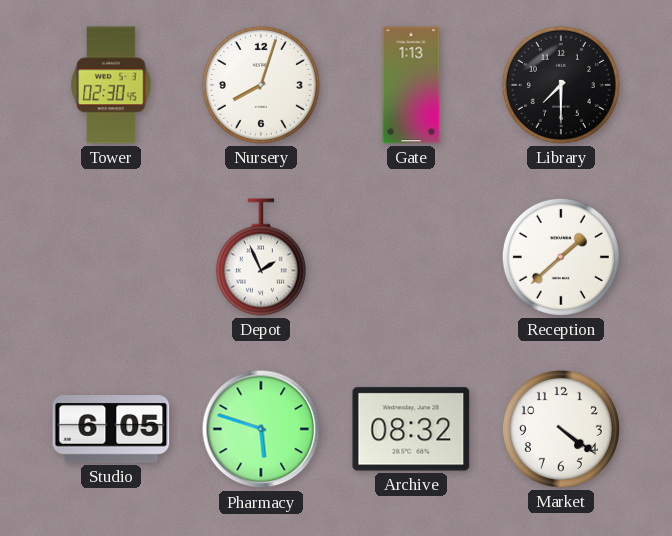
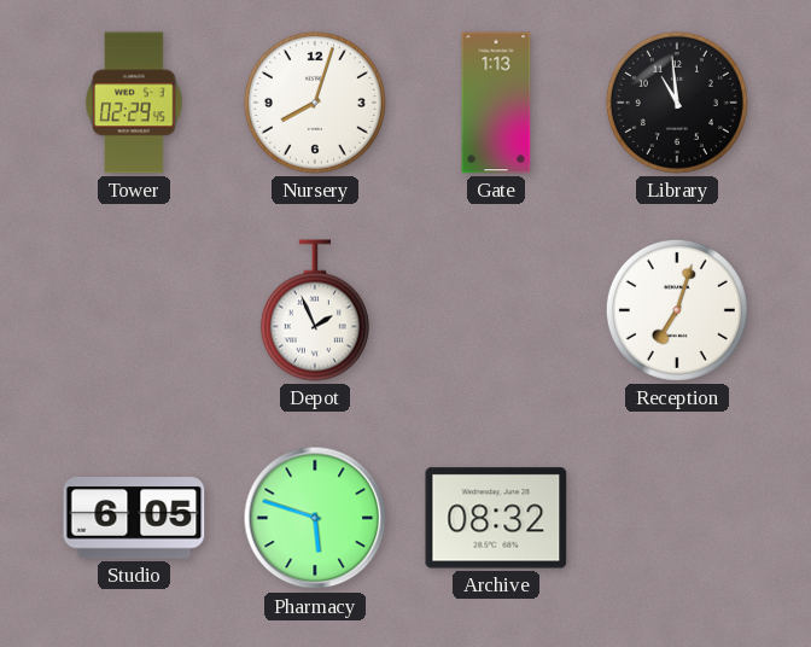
Tower: 02:30 -> 02:29
Library: 7:30 -> 10:59
Reception: 1:38 -> 7:03
Market: 4:21 -> none
